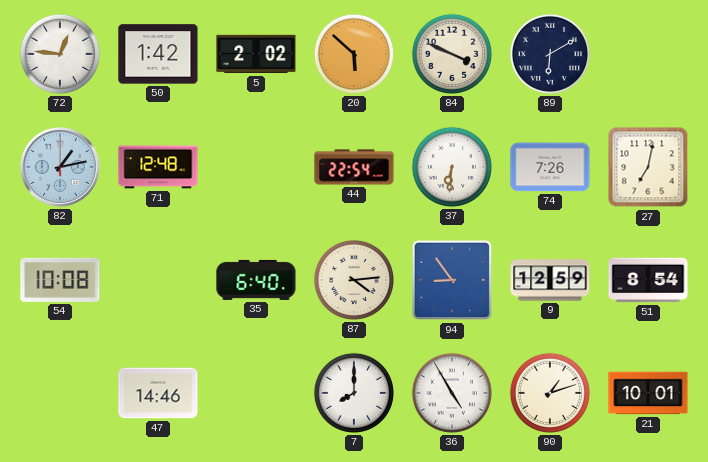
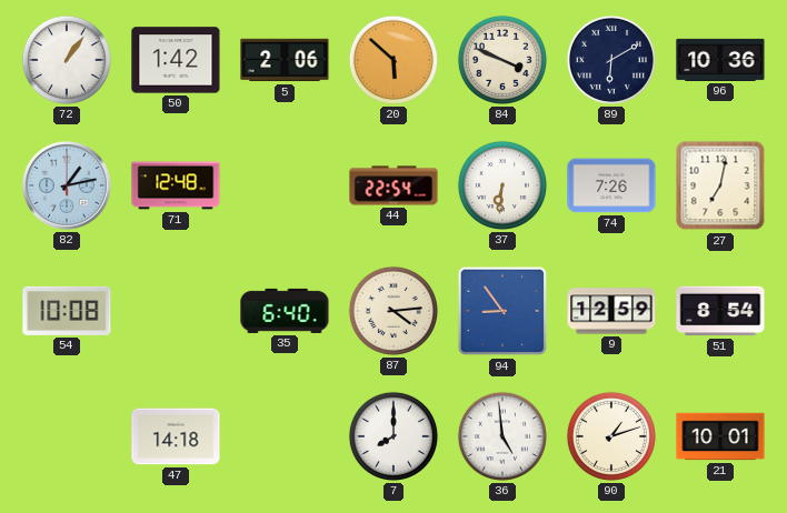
72: 12:46 -> 1:06
5: 2:02 -> 2:06
96: none -> 10:36
47: 14:46 -> 14:18
36: 4:55 -> 4:59
